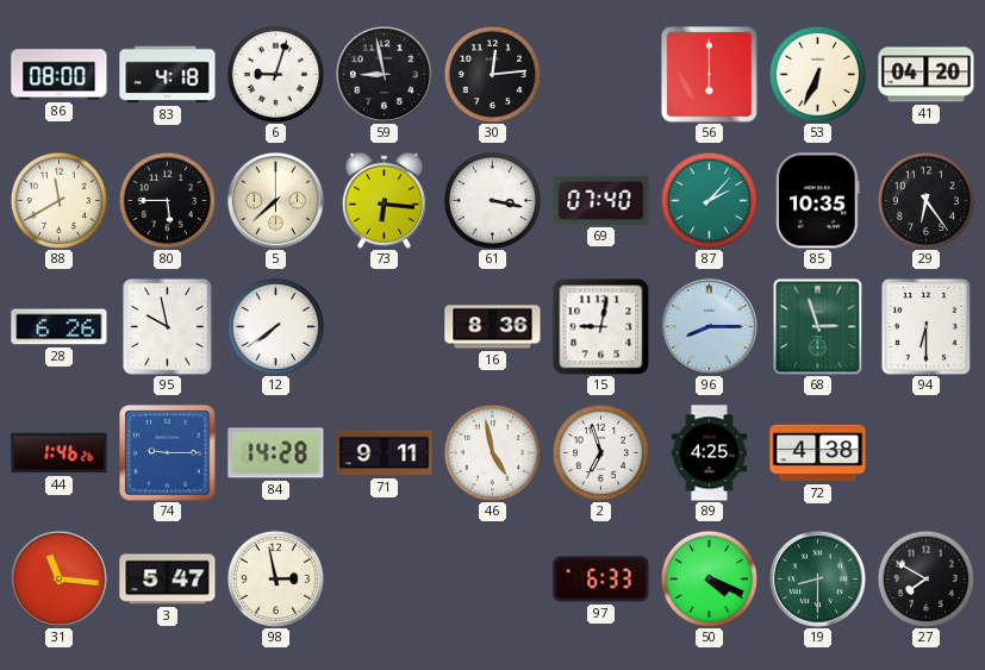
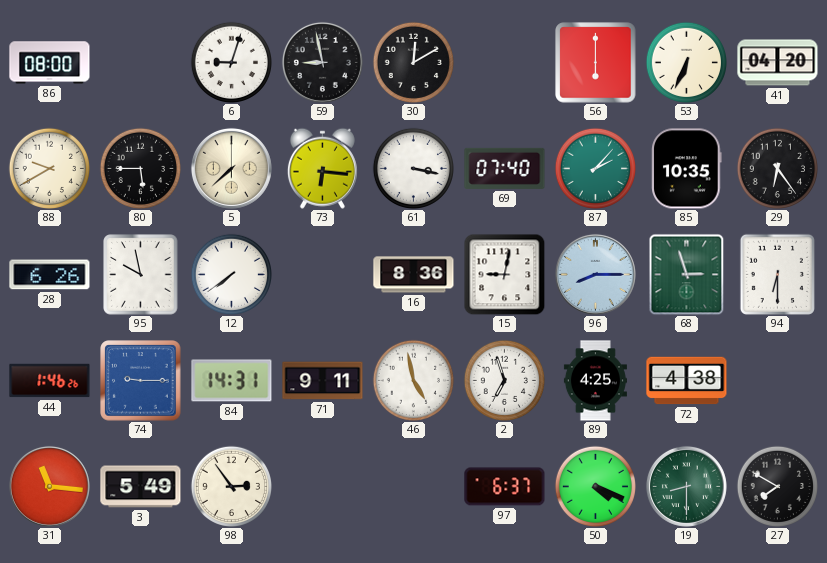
83: 4:18 -> none
30: 12:14 -> 12:10
88: 11:40 -> 9:40
84: 14:28 -> 14:31
3: 5:47 -> 5:49
98: 2:58 -> 2:54
97: 6:33 -> 6:37
